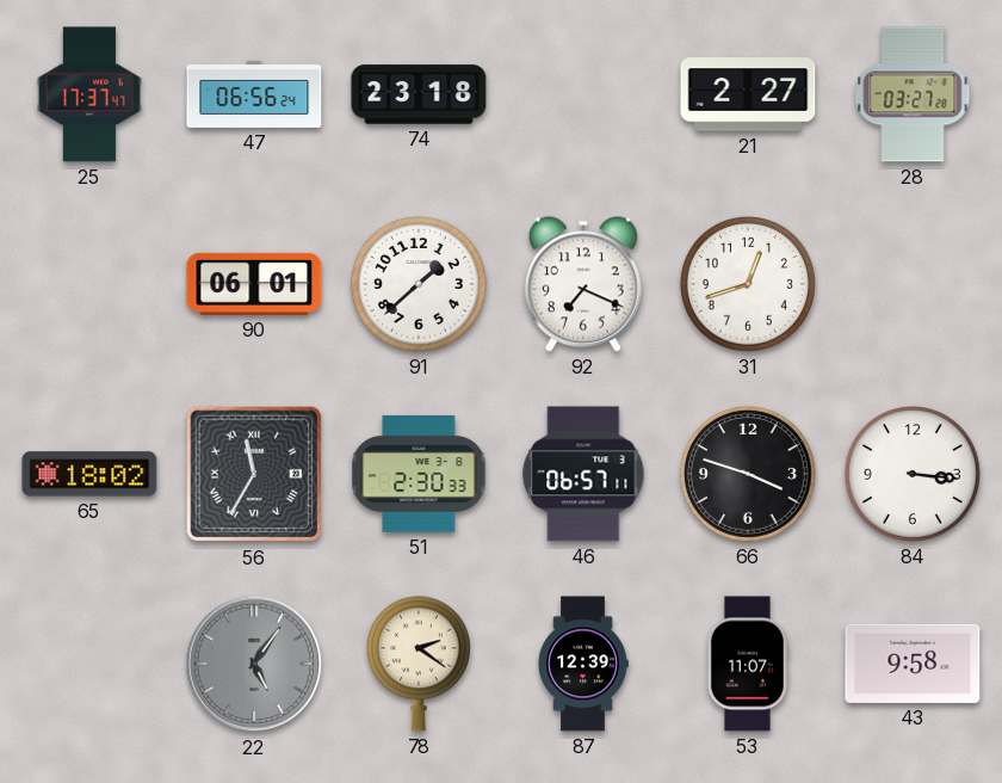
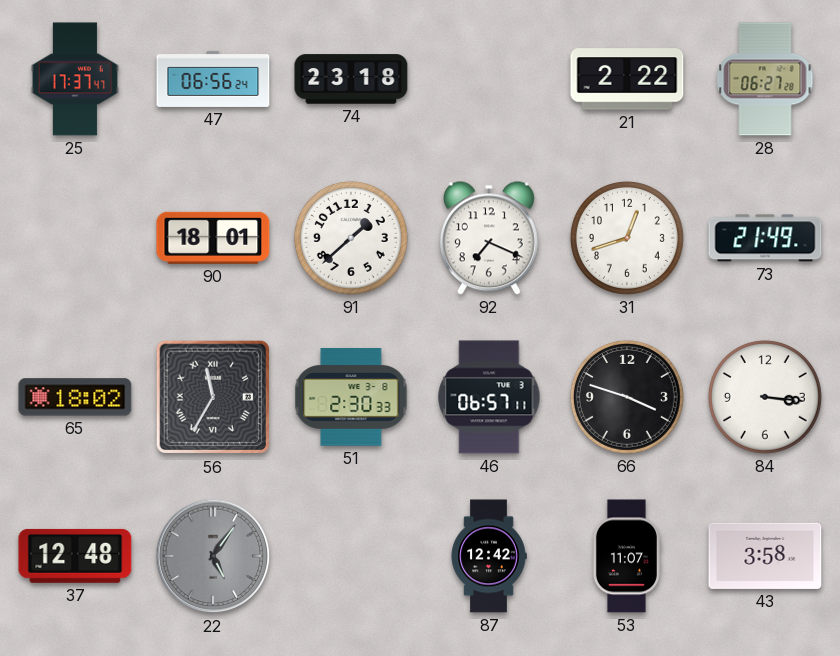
21: 2:27 -> 2:22
28: 03:27 -> 06:27
90: 06:01 -> 18:01
73: none -> 21:49
37: none -> 12:48
78: 2:21 -> none
87: 12:39 -> 12:42
43: 9:58 -> 3:58
